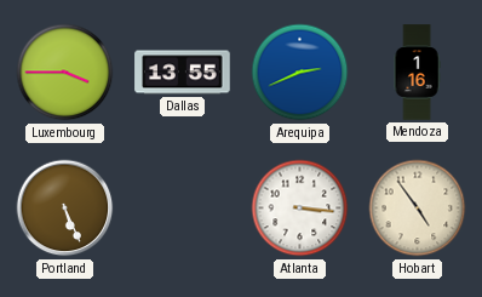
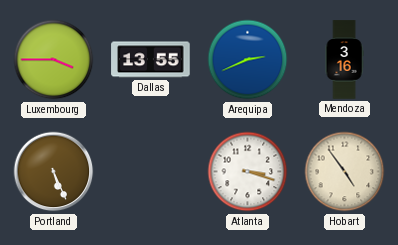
Mendoza: 1:16 -> 3:16
Atlanta: 3:16 -> 3:18
